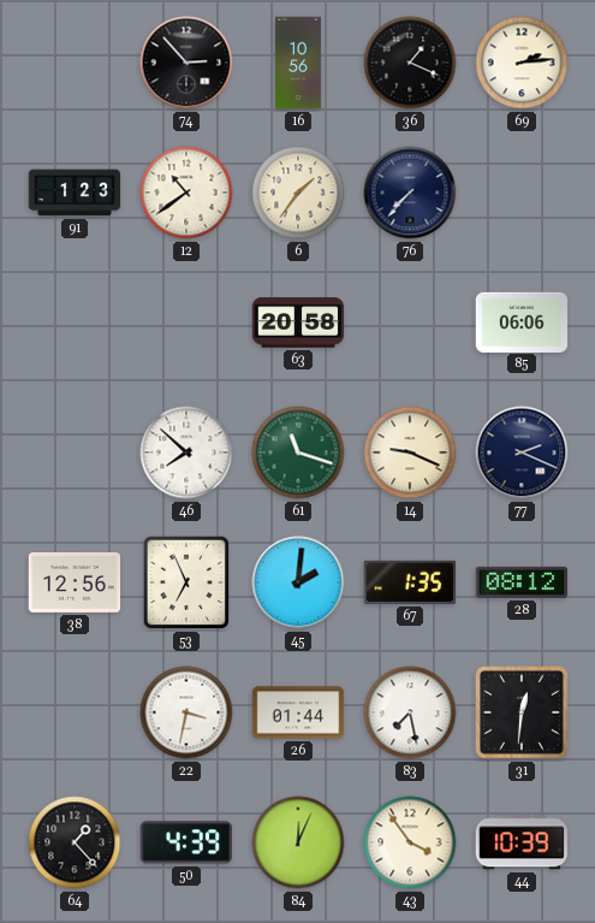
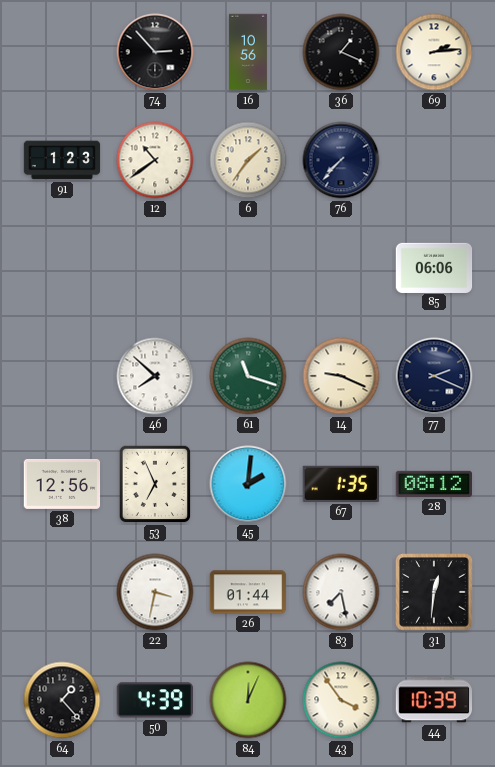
63: 20:58 -> none
